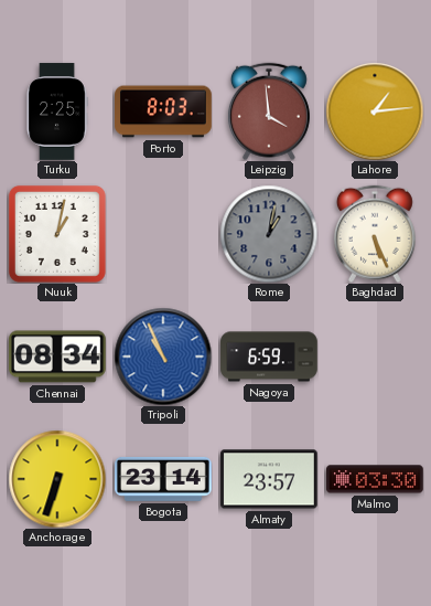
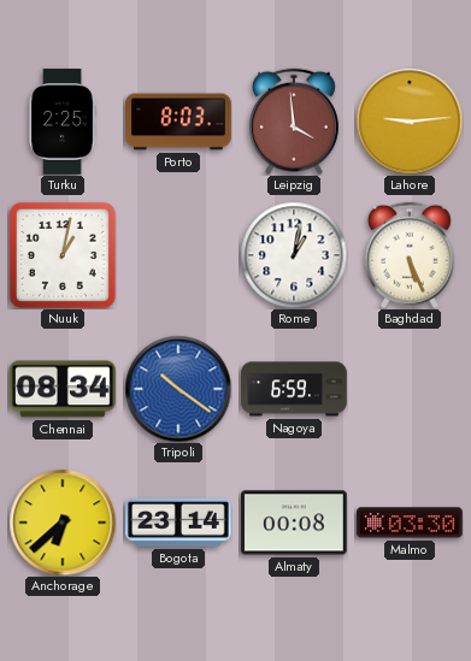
Lahore: 1:14 -> 9:14
Rome dial: grey -> white
Tripoli: 10:56 -> 10:21
Anchorage: 6:33 -> 6:38
Almaty: 23:57 -> 00:08
